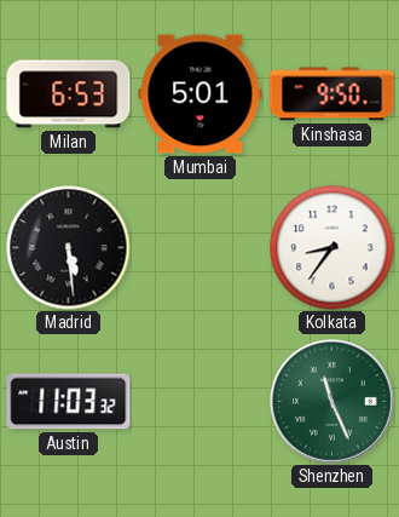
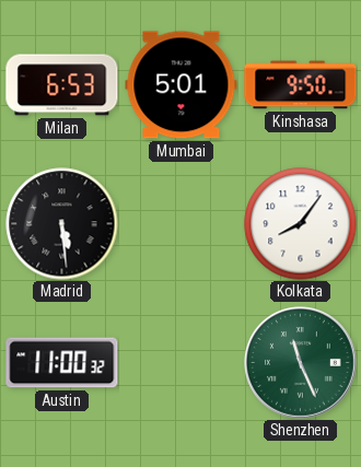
Kolkata: 8:36 -> 8:06
Austin: 11:03 -> 11:00
